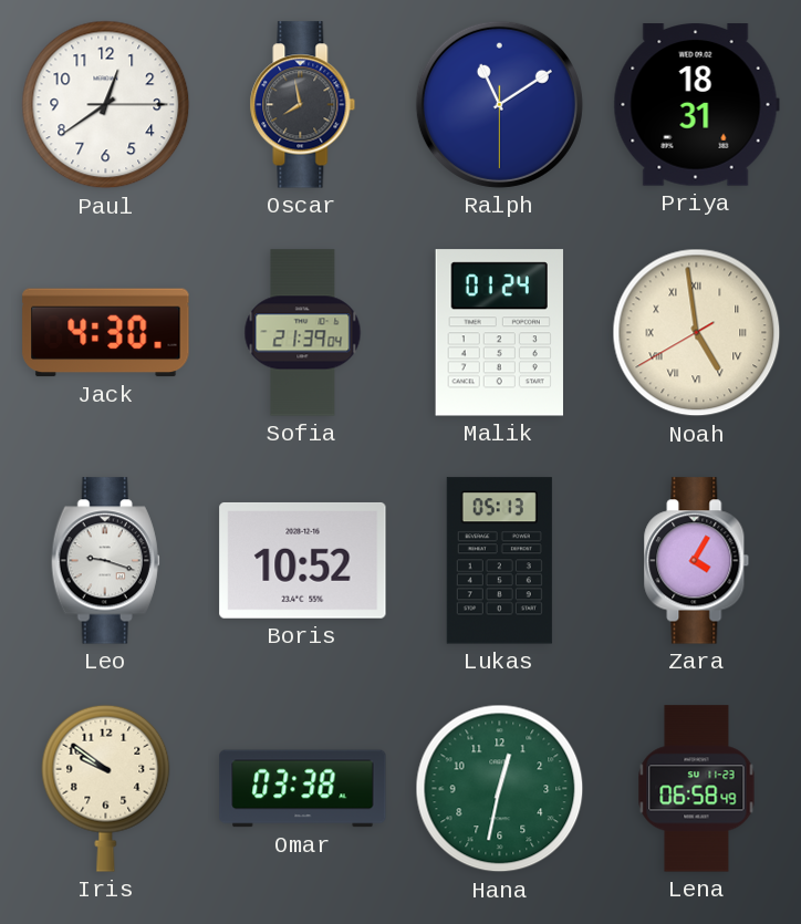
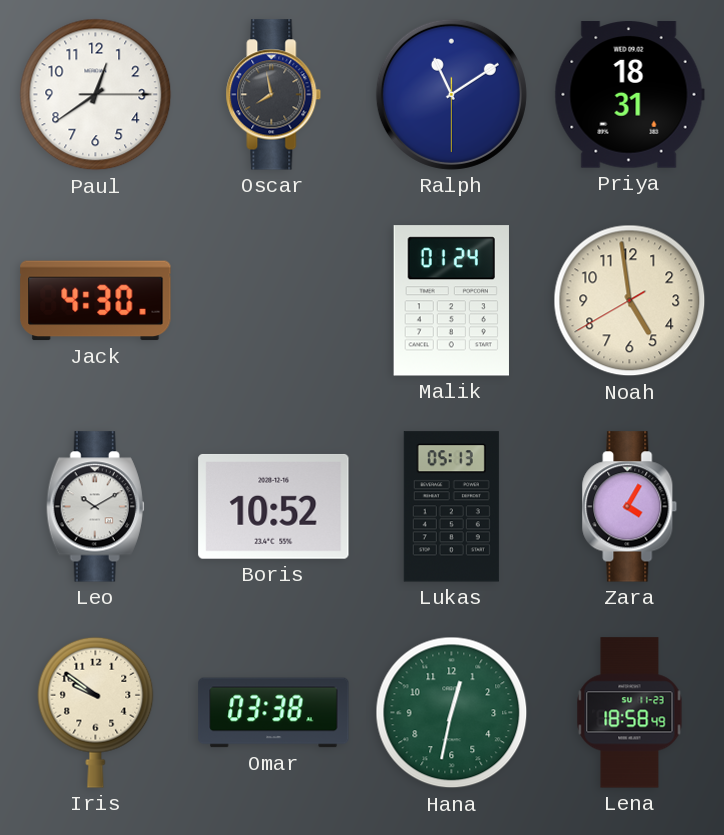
Sofia: 21:39 -> none
Noah numerals: Roman -> Arabic
Leo: 9:18 -> 10:10
Lena: 06:58 -> 18:58
